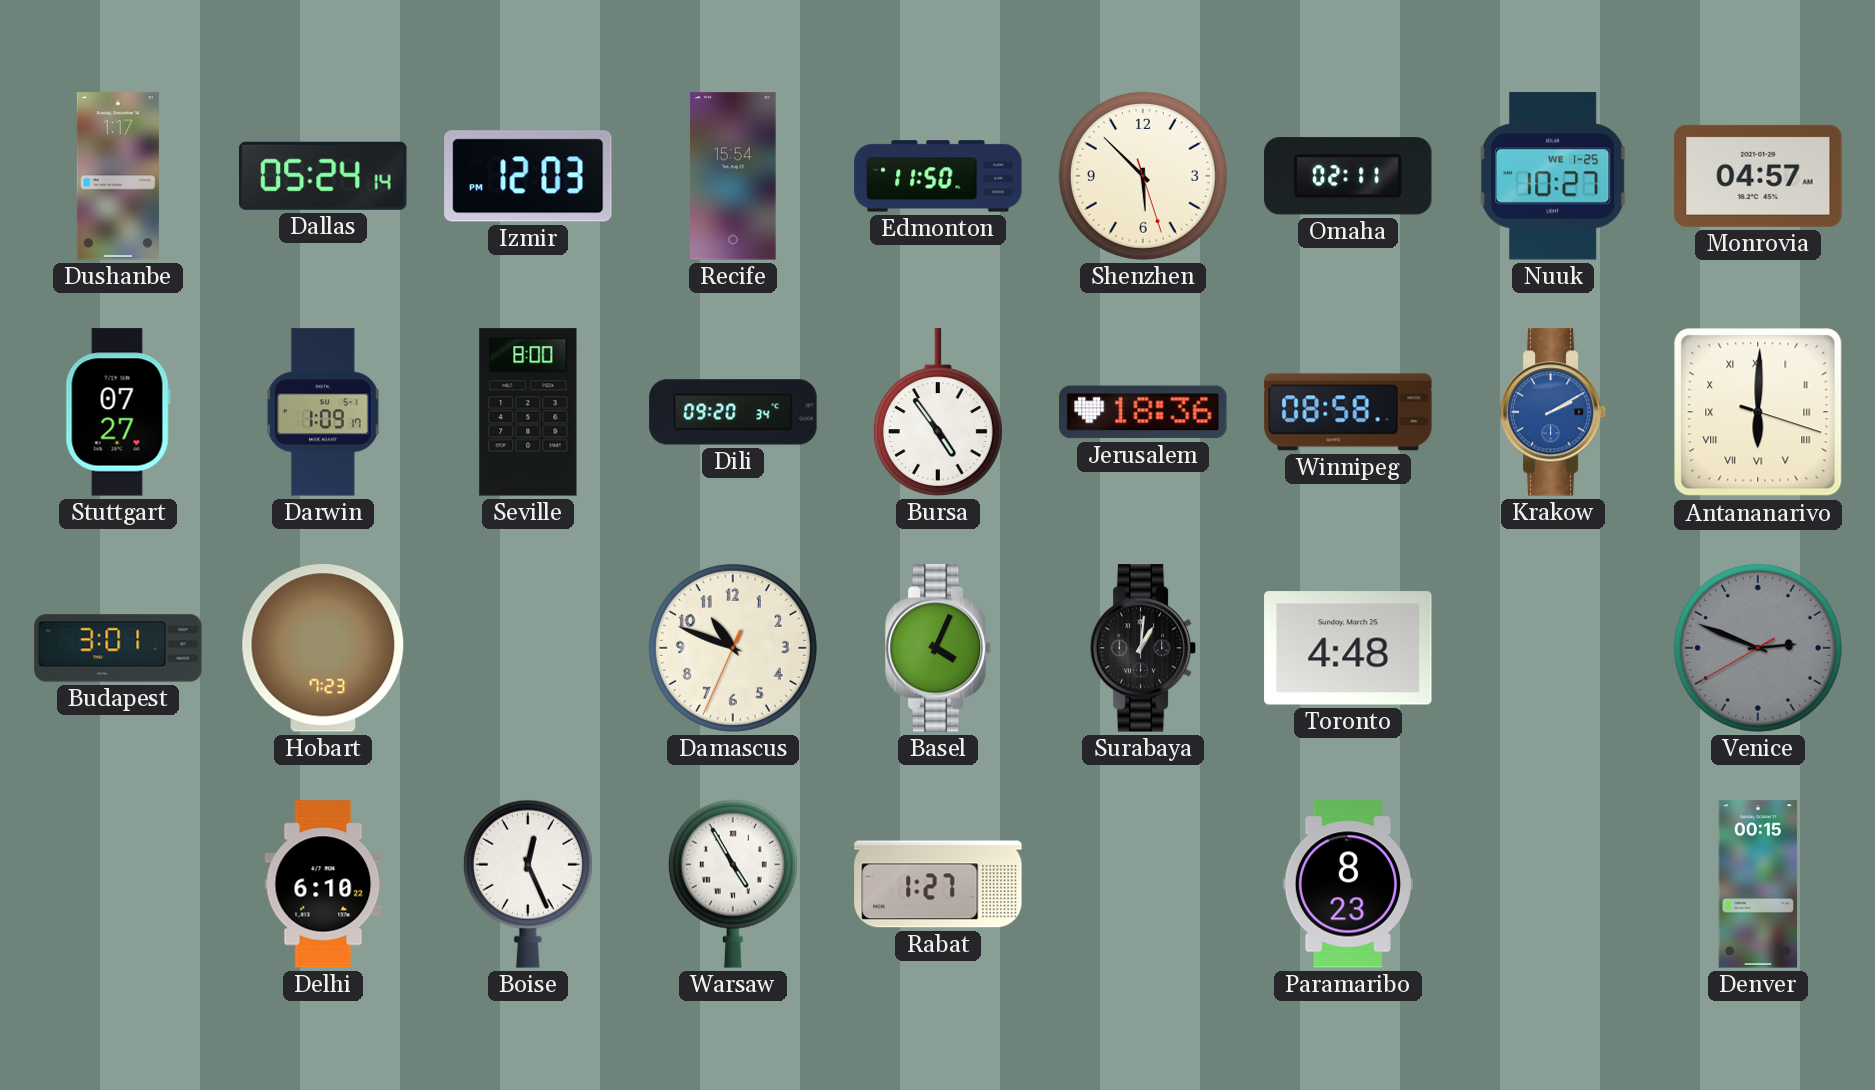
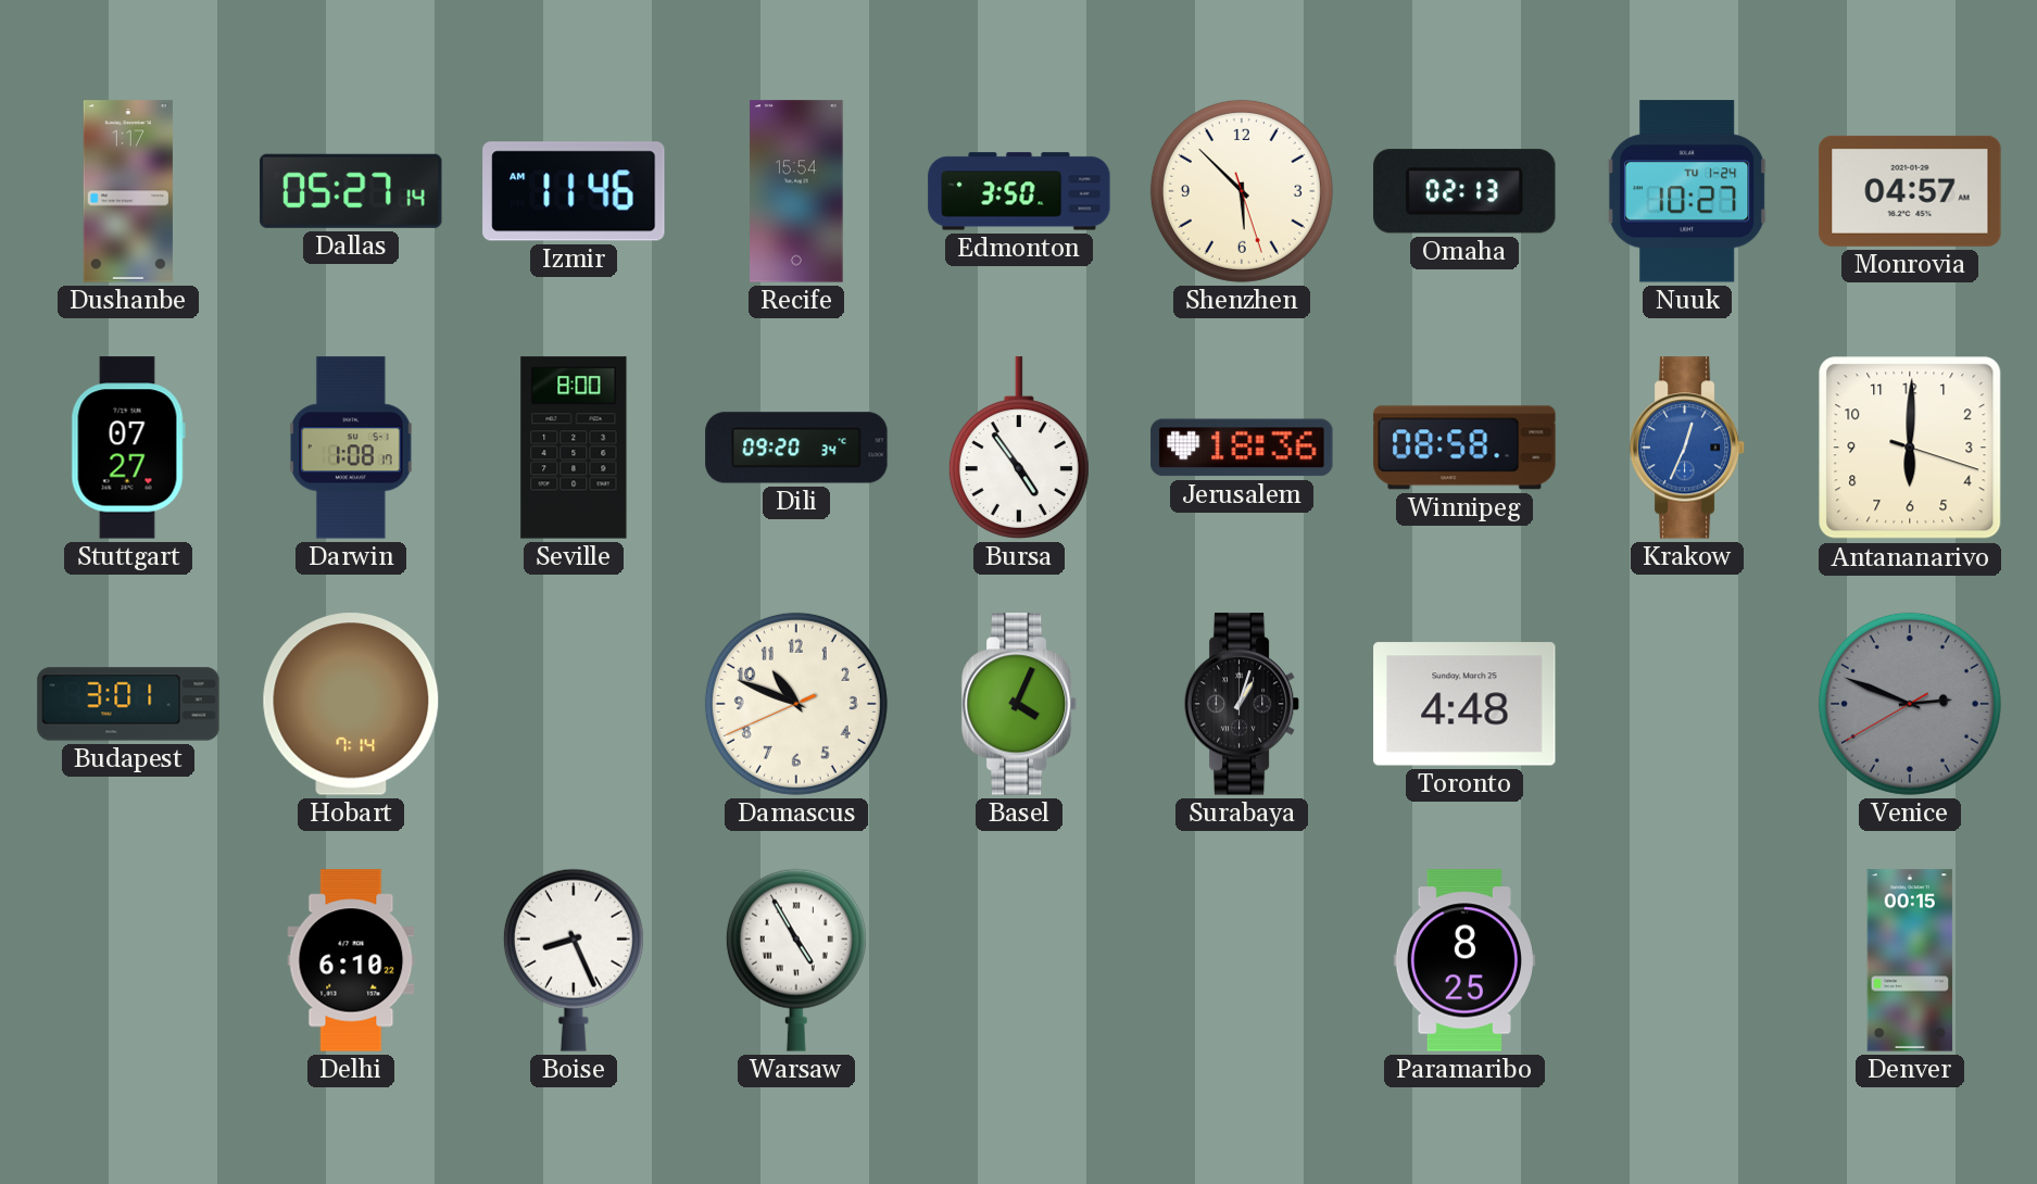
Dallas: 05:24 -> 05:27
Izmir: 12:03 -> 11:46
Edmonton: 11:50 -> 3:50
Omaha: 02:11 -> 02:13
Nuuk date: WE 1-25 -> TU 1-24
Darwin: 1:09 -> 1:08
Krakow: 2:10 -> 12:34
Antananarivo numerals: Roman -> Arabic
Hobart: 7:23 -> 7:14
Damascus: 10:48:34 -> 10:48:41
Surabaya: 1:01 -> 1:03
Boise: 12:26 -> 8:26
Rabat: 1:27 -> none
Paramaribo: 8:23 -> 8:25
